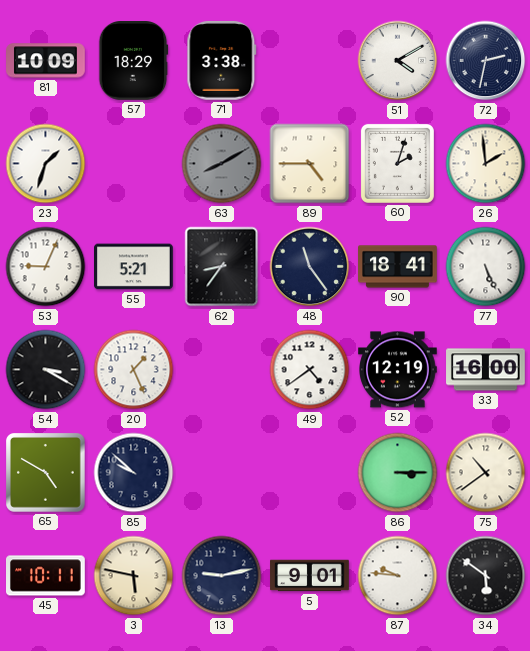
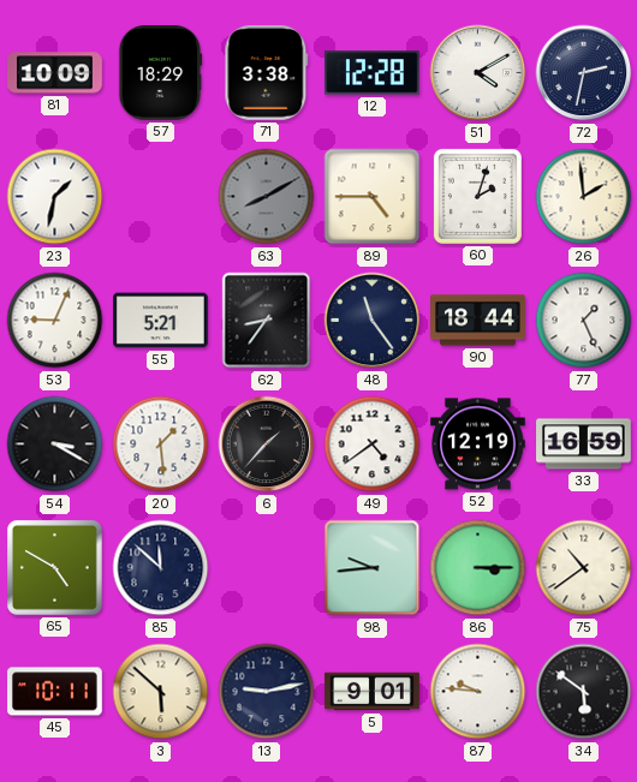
12: none -> 12:28
23: 1:33 -> 1:32
90: 18:41 -> 18:44
77: 5:26 -> 1:26
20: 1:26 -> 1:29
6: none -> 1:37
33: 16:00 -> 16:59
85: 9:52 -> 11:52
98: none -> 9:44
3: 5:47 -> 5:52
